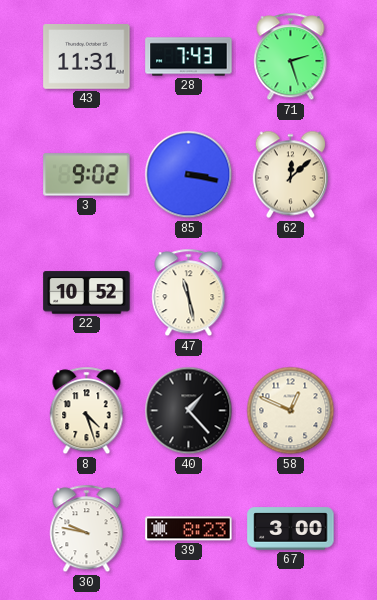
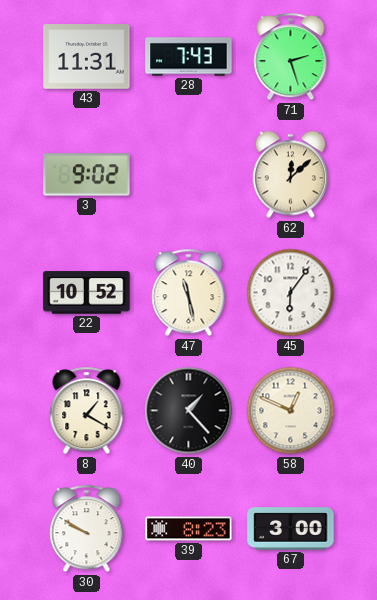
85: 3:17 -> none
45: none -> 6:06
8: 4:27 -> 1:20
30: 9:47 -> 9:50
